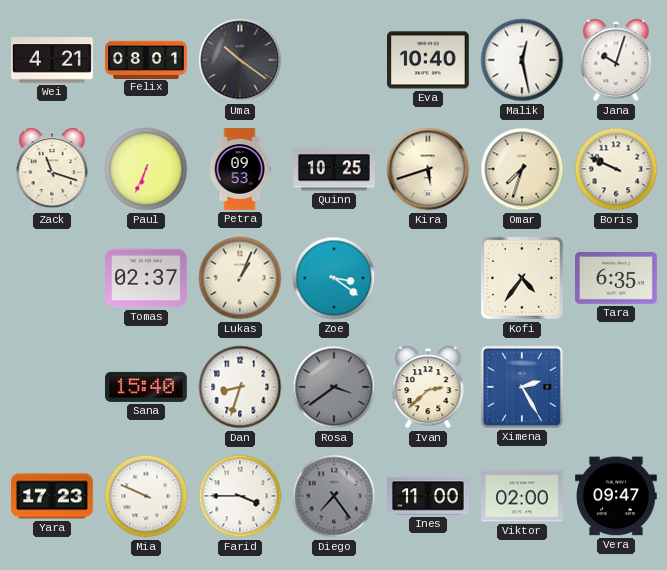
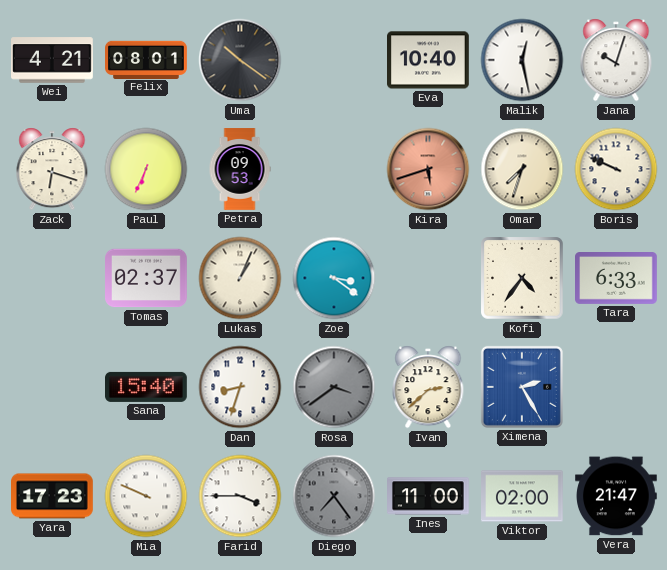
Zack: 11:18 -> 6:18
Quinn: 10:25 -> none
Kira dial: cream -> salmon
Tara: 6:35 -> 6:33
Vera: 09:47 -> 21:47
